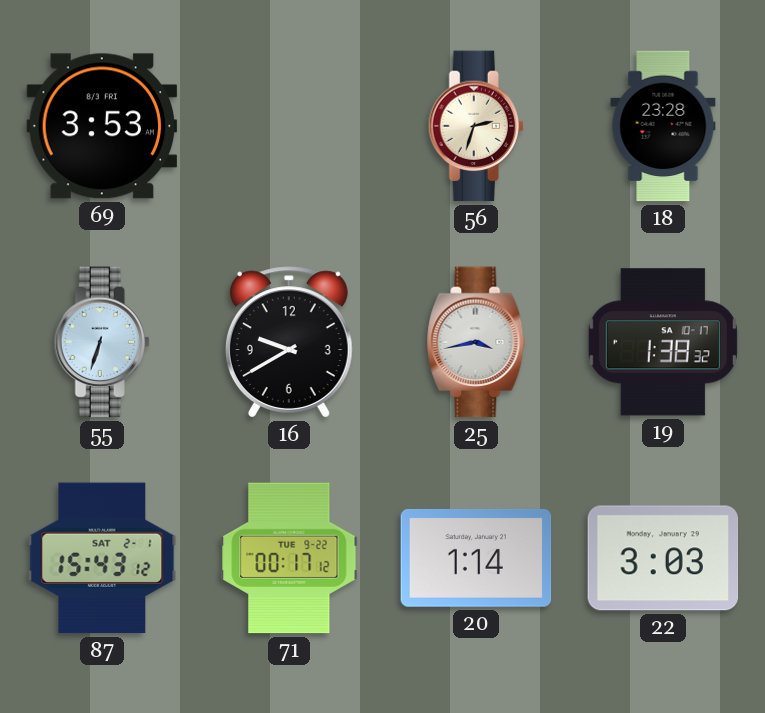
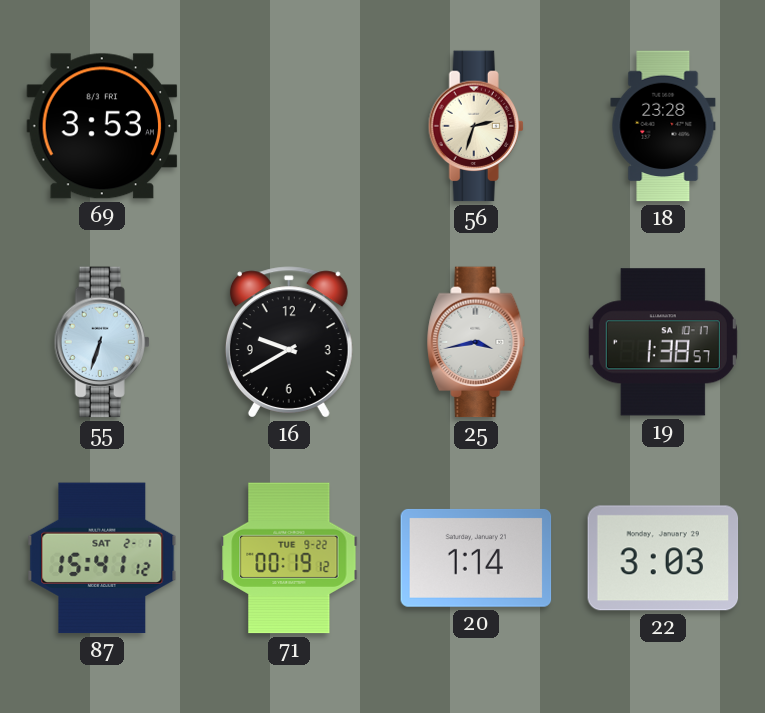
19: 1:38:32 -> 1:38:57
87: 15:43 -> 15:41
71: 00:17 -> 00:19
